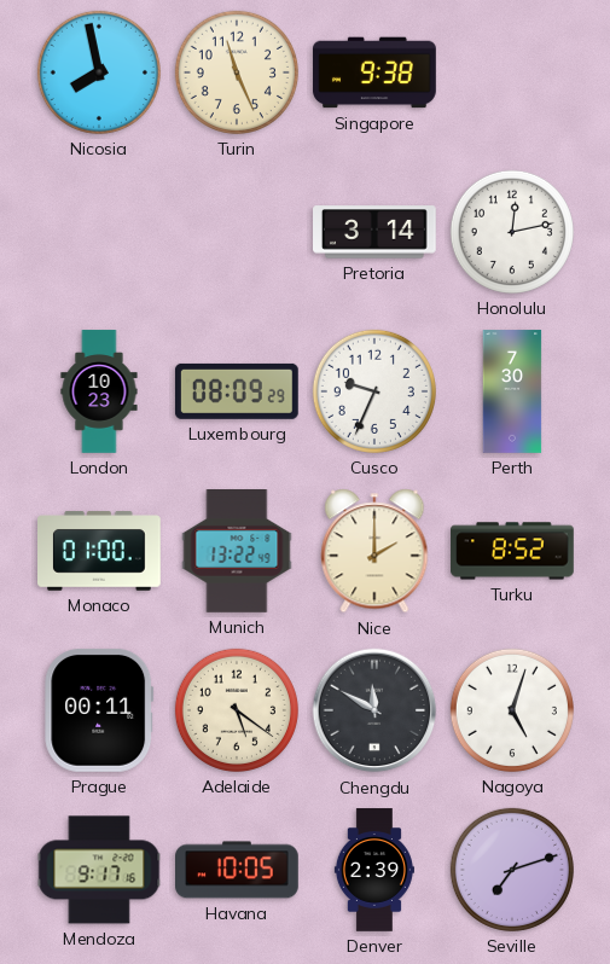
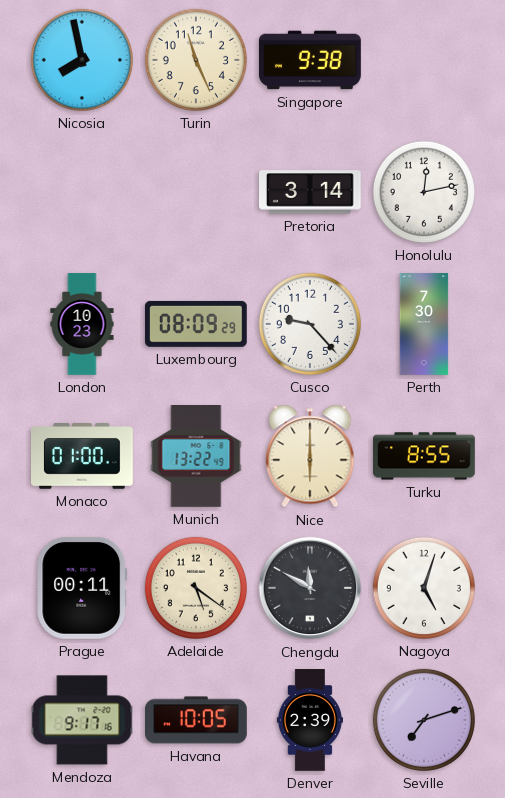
Cusco: 9:34 -> 9:23
Nice: 2:00 -> 6:00
Turku: 8:52 -> 8:55
